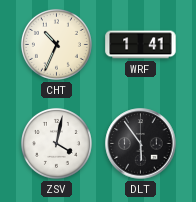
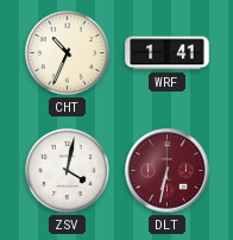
DLT: 5:54 -> 6:32
DLT dial: black -> burgundy
